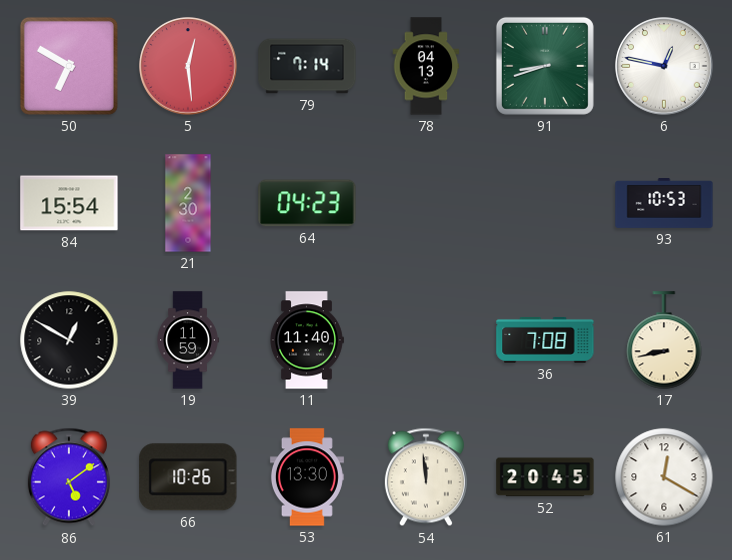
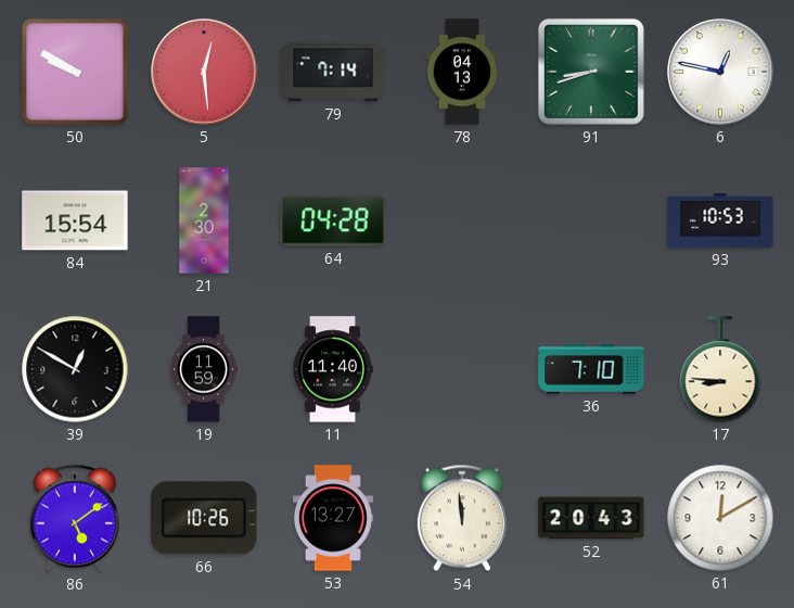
50: 6:50 -> 9:50
64: 04:23 -> 04:28
36: 7:08 -> 7:10
17: 8:43 -> 8:46
53: 13:30 -> 13:27
52: 20:45 -> 20:43
61: 12:20 -> 12:10
